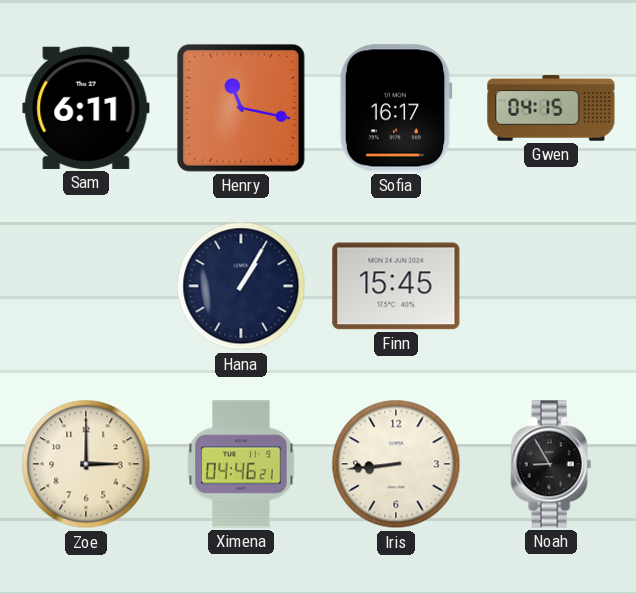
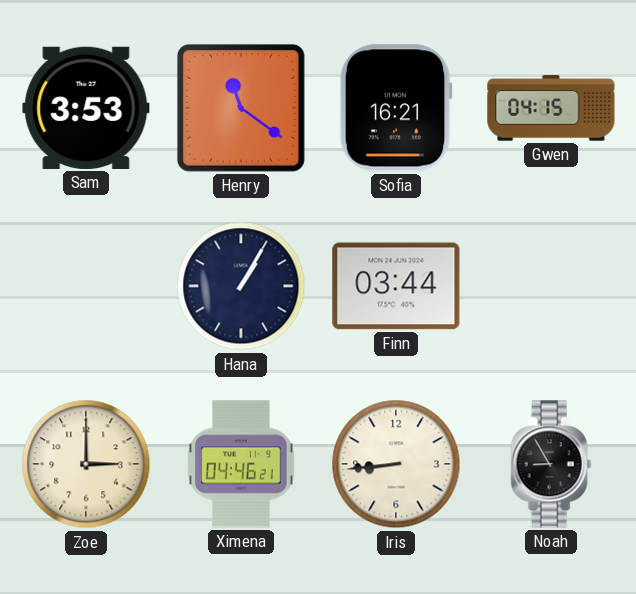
Sam: 6:11 -> 3:53
Henry: 11:17 -> 11:21
Sofia: 16:17 -> 16:21
Finn: 15:45 -> 03:44
